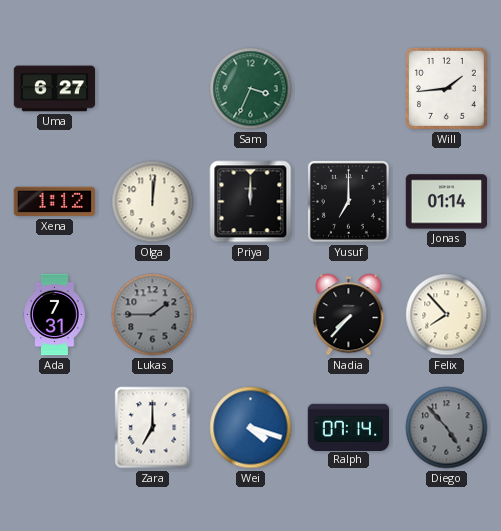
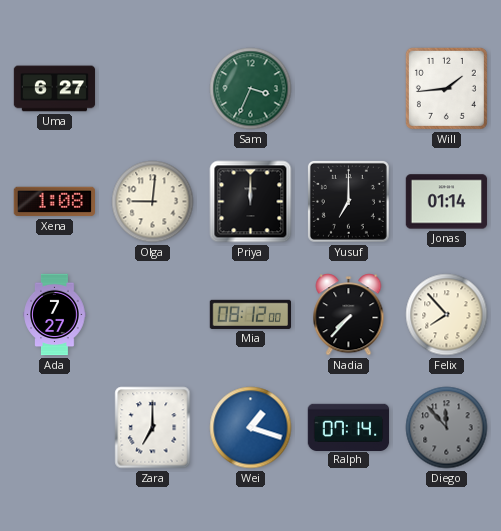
Xena: 1:12 -> 1:08
Olga: 12:01 -> 9:01
Ada: 7:31 -> 7:27
Lukas: 1:45 -> none
Mia: none -> 08:12
Wei: 4:18 -> 1:18
Diego: 4:53 -> 11:53
